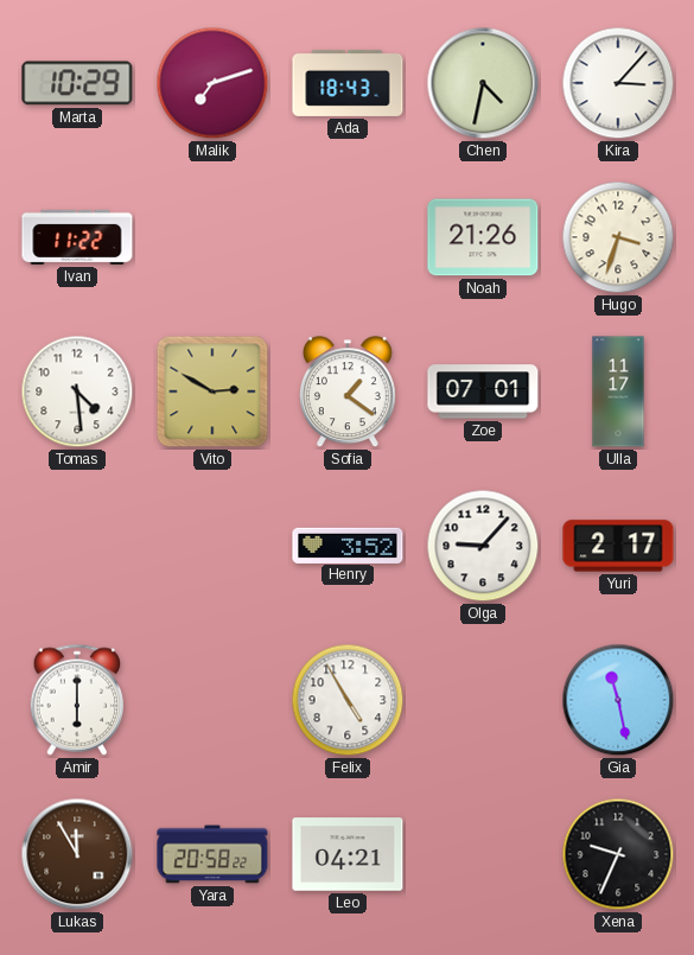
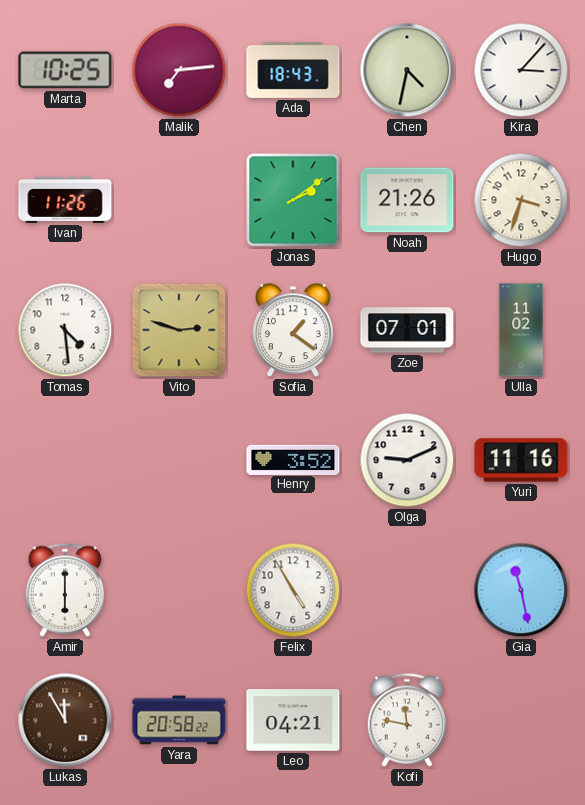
Marta: 10:29 -> 10:25
Malik: 7:12 -> 7:14
Ivan: 11:22 -> 11:26
Jonas: none -> 2:09
Vito: 2:50 -> 2:48
Ulla: 11:17 -> 11:02
Olga: 9:07 -> 9:11
Yuri: 2:17 -> 11:16
Kofi: none -> 11:47
Xena: 9:34 -> none
